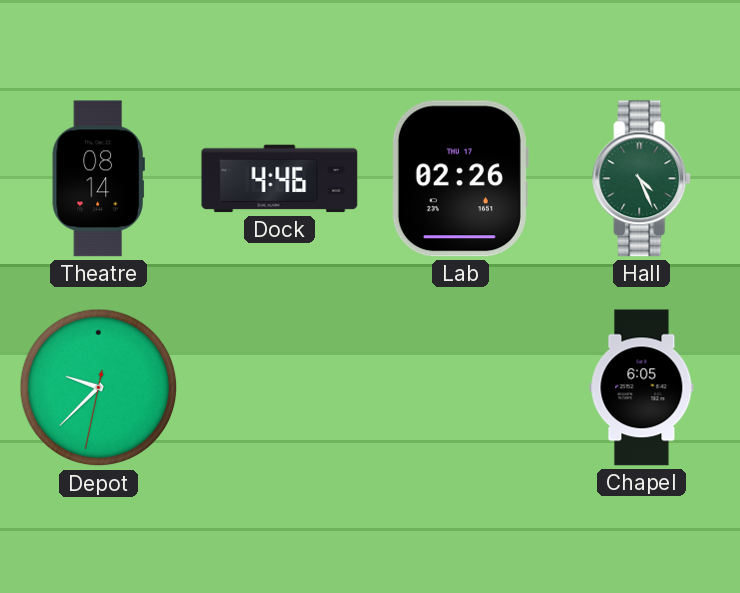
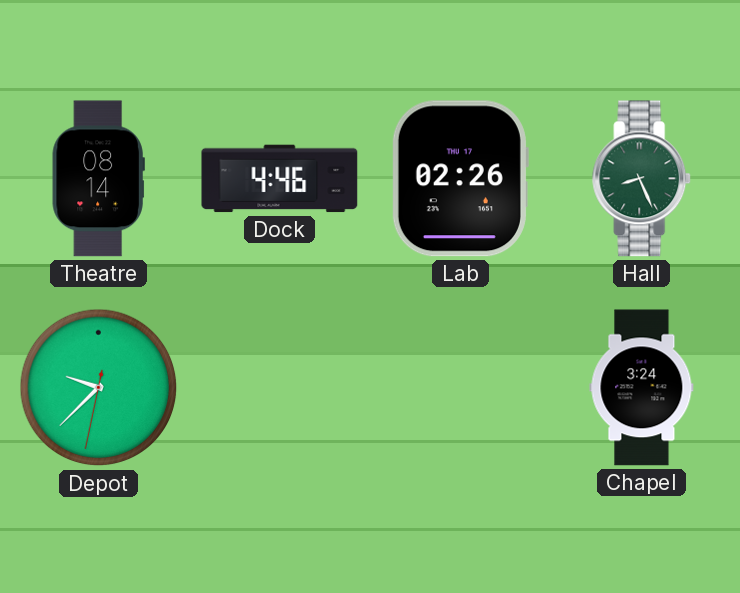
Hall: 4:26 -> 8:26
Chapel: 6:05 -> 3:24
